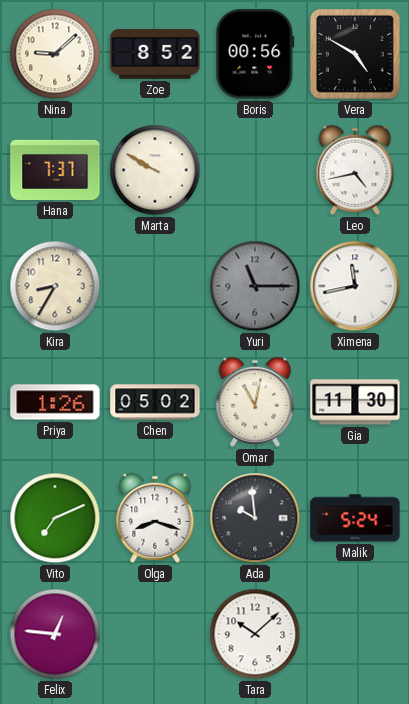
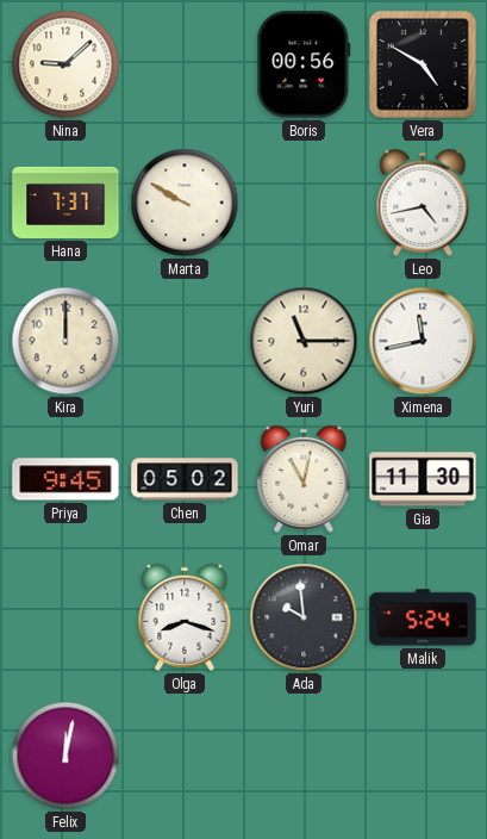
Zoe: 8:52 -> none
Kira: 8:35 -> 12:00
Yuri dial: grey -> cream
Priya: 1:26 -> 9:45
Vito: 7:11 -> none
Felix: 12:46 -> 12:02
Tara: 10:08 -> none
